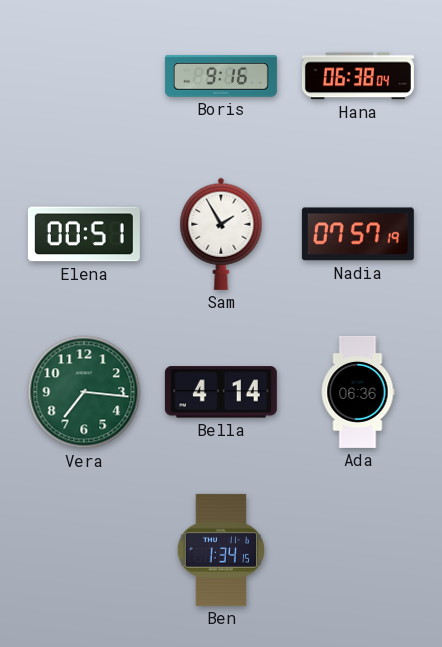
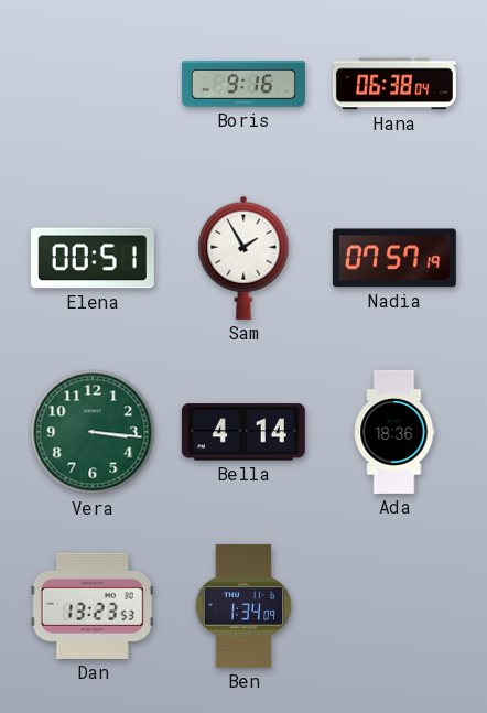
Vera: 7:16 -> 3:16
Ada: 06:36 -> 18:36
Dan: none -> 13:23
Ben: 1:34:15 -> 1:34:09
